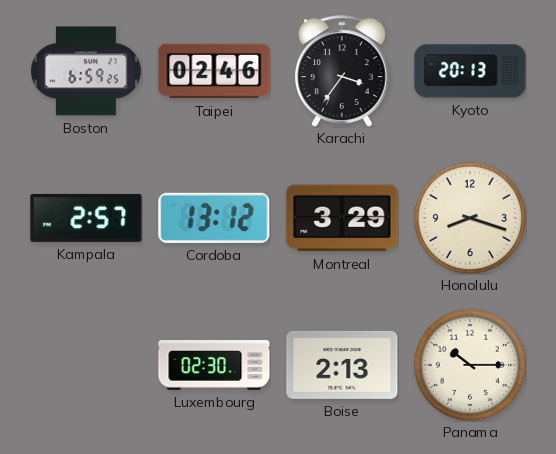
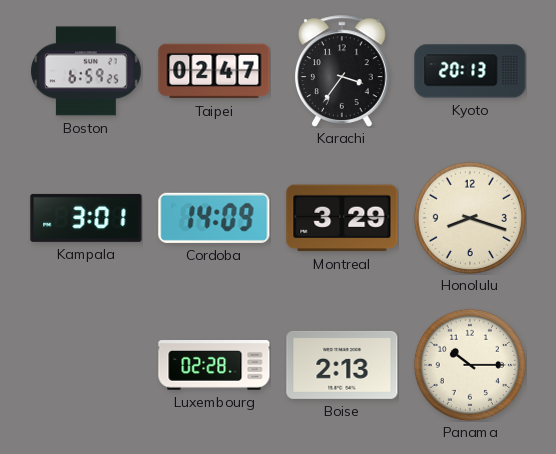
Taipei: 02:46 -> 02:47
Kampala: 2:57 -> 3:01
Cordoba: 13:12 -> 14:09
Luxembourg: 02:30 -> 02:28
